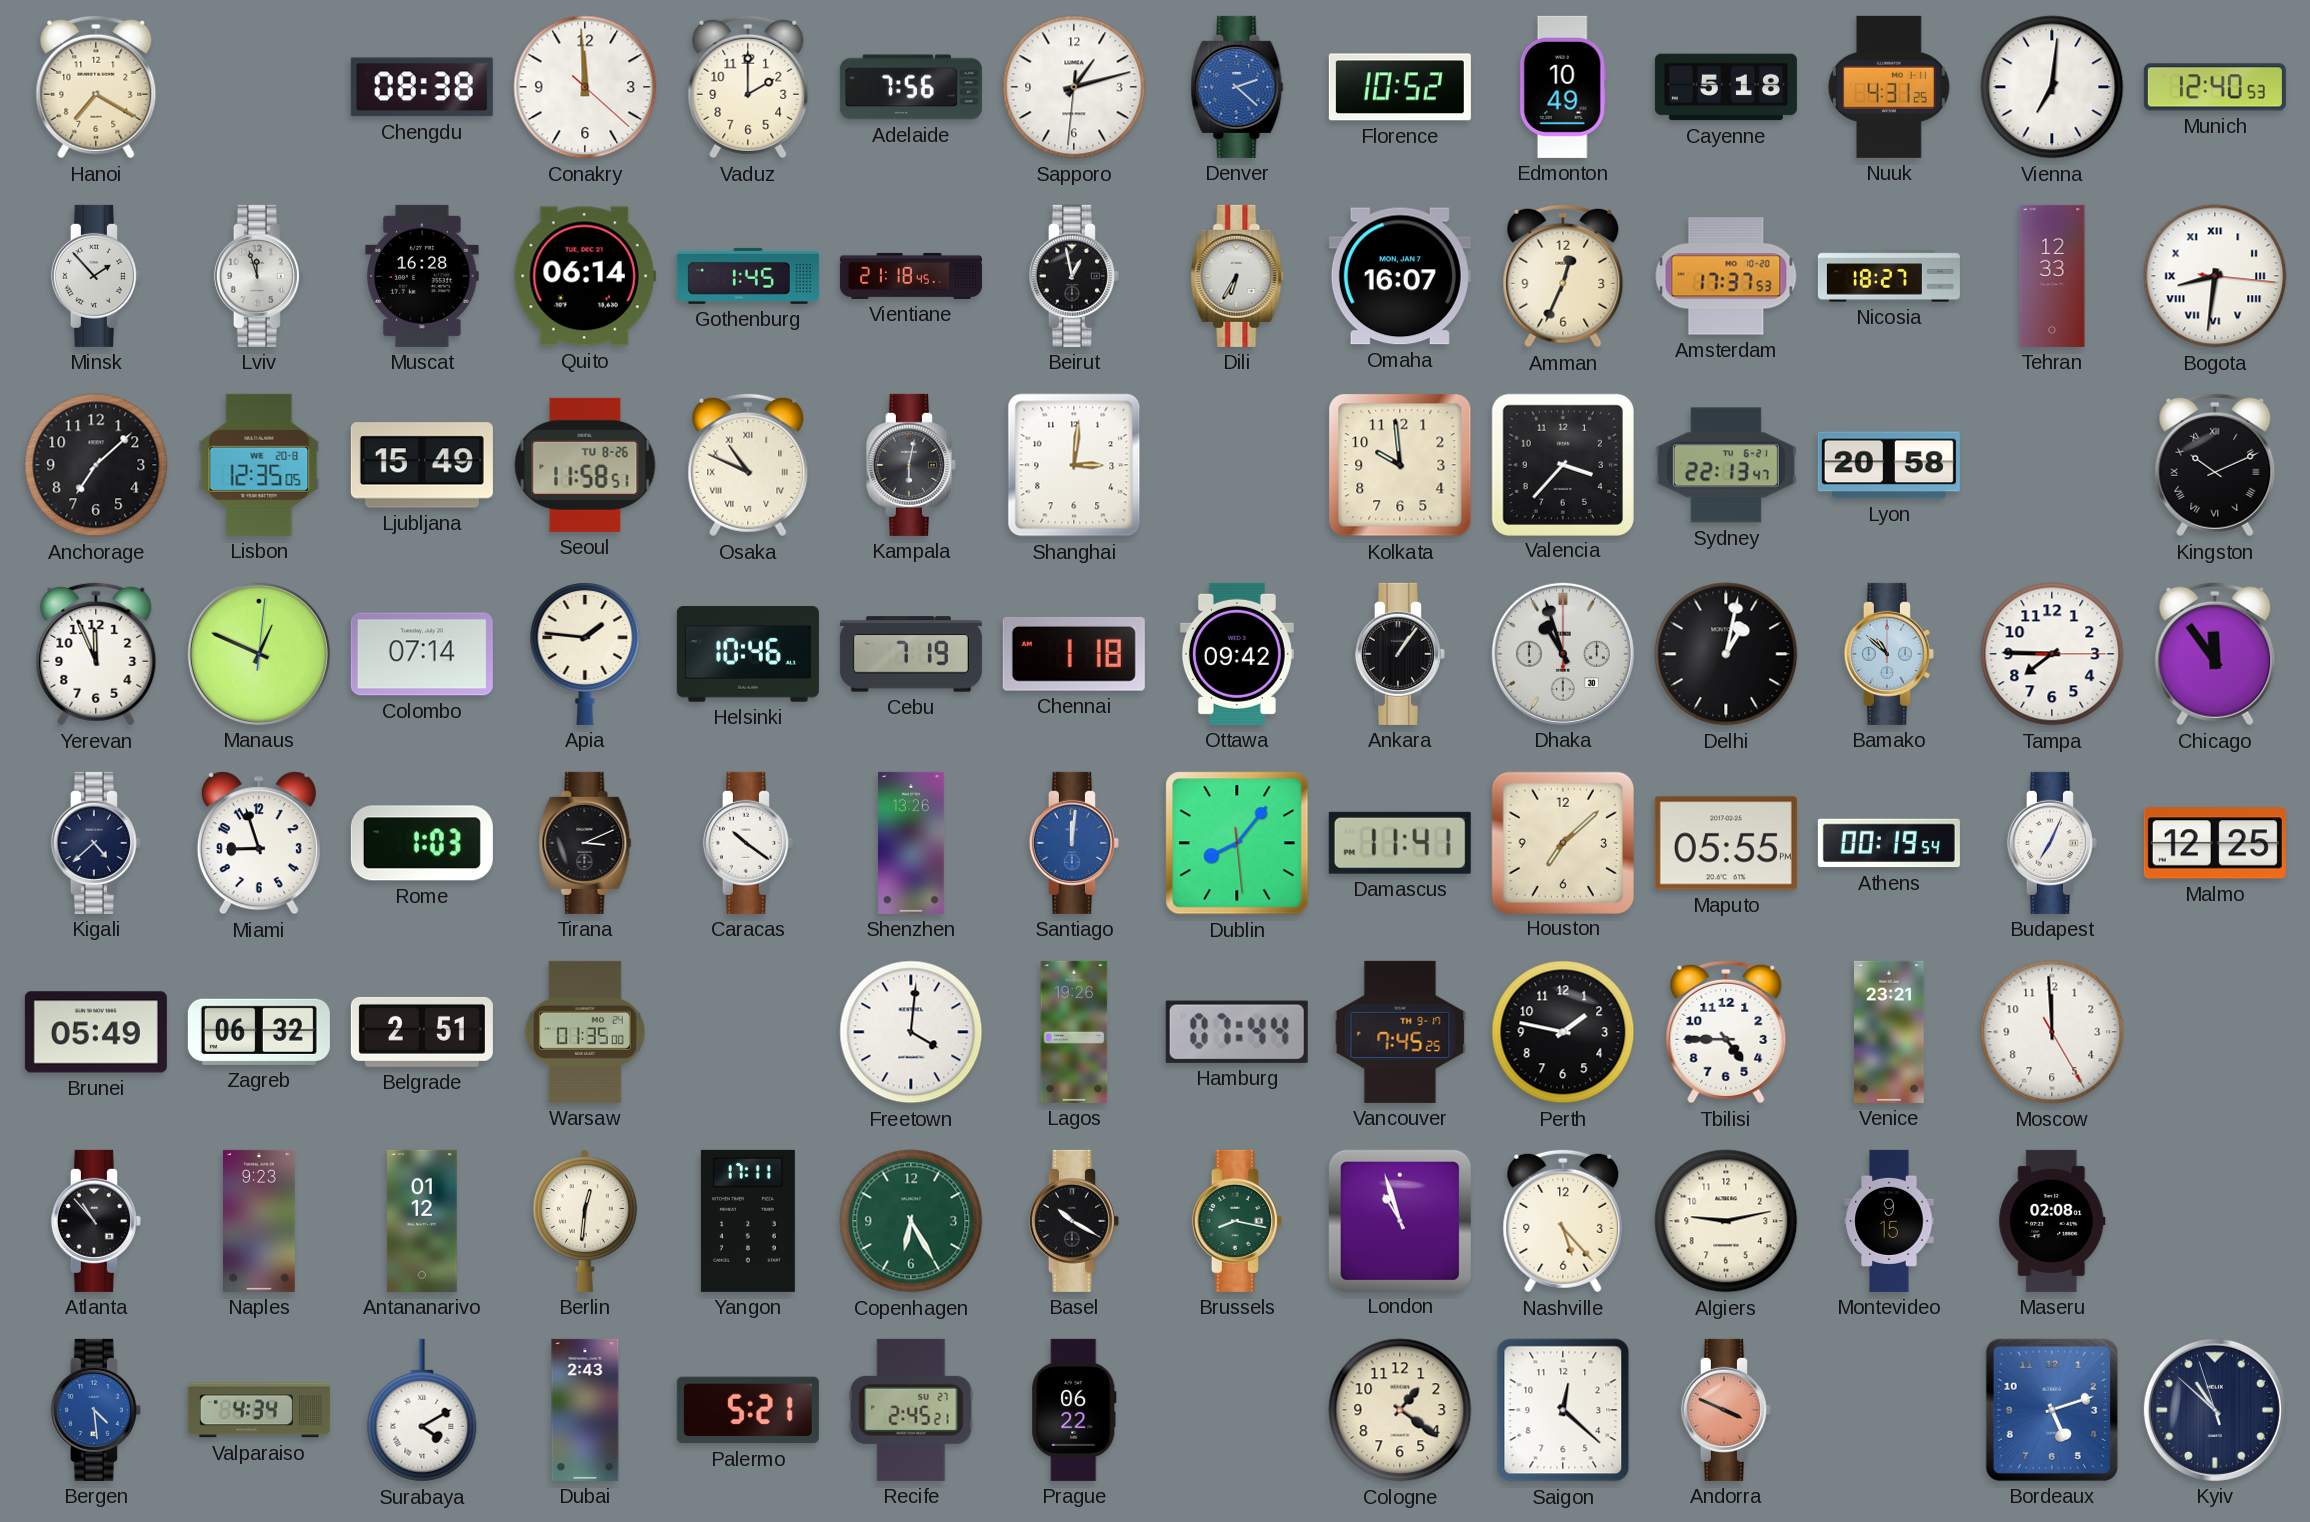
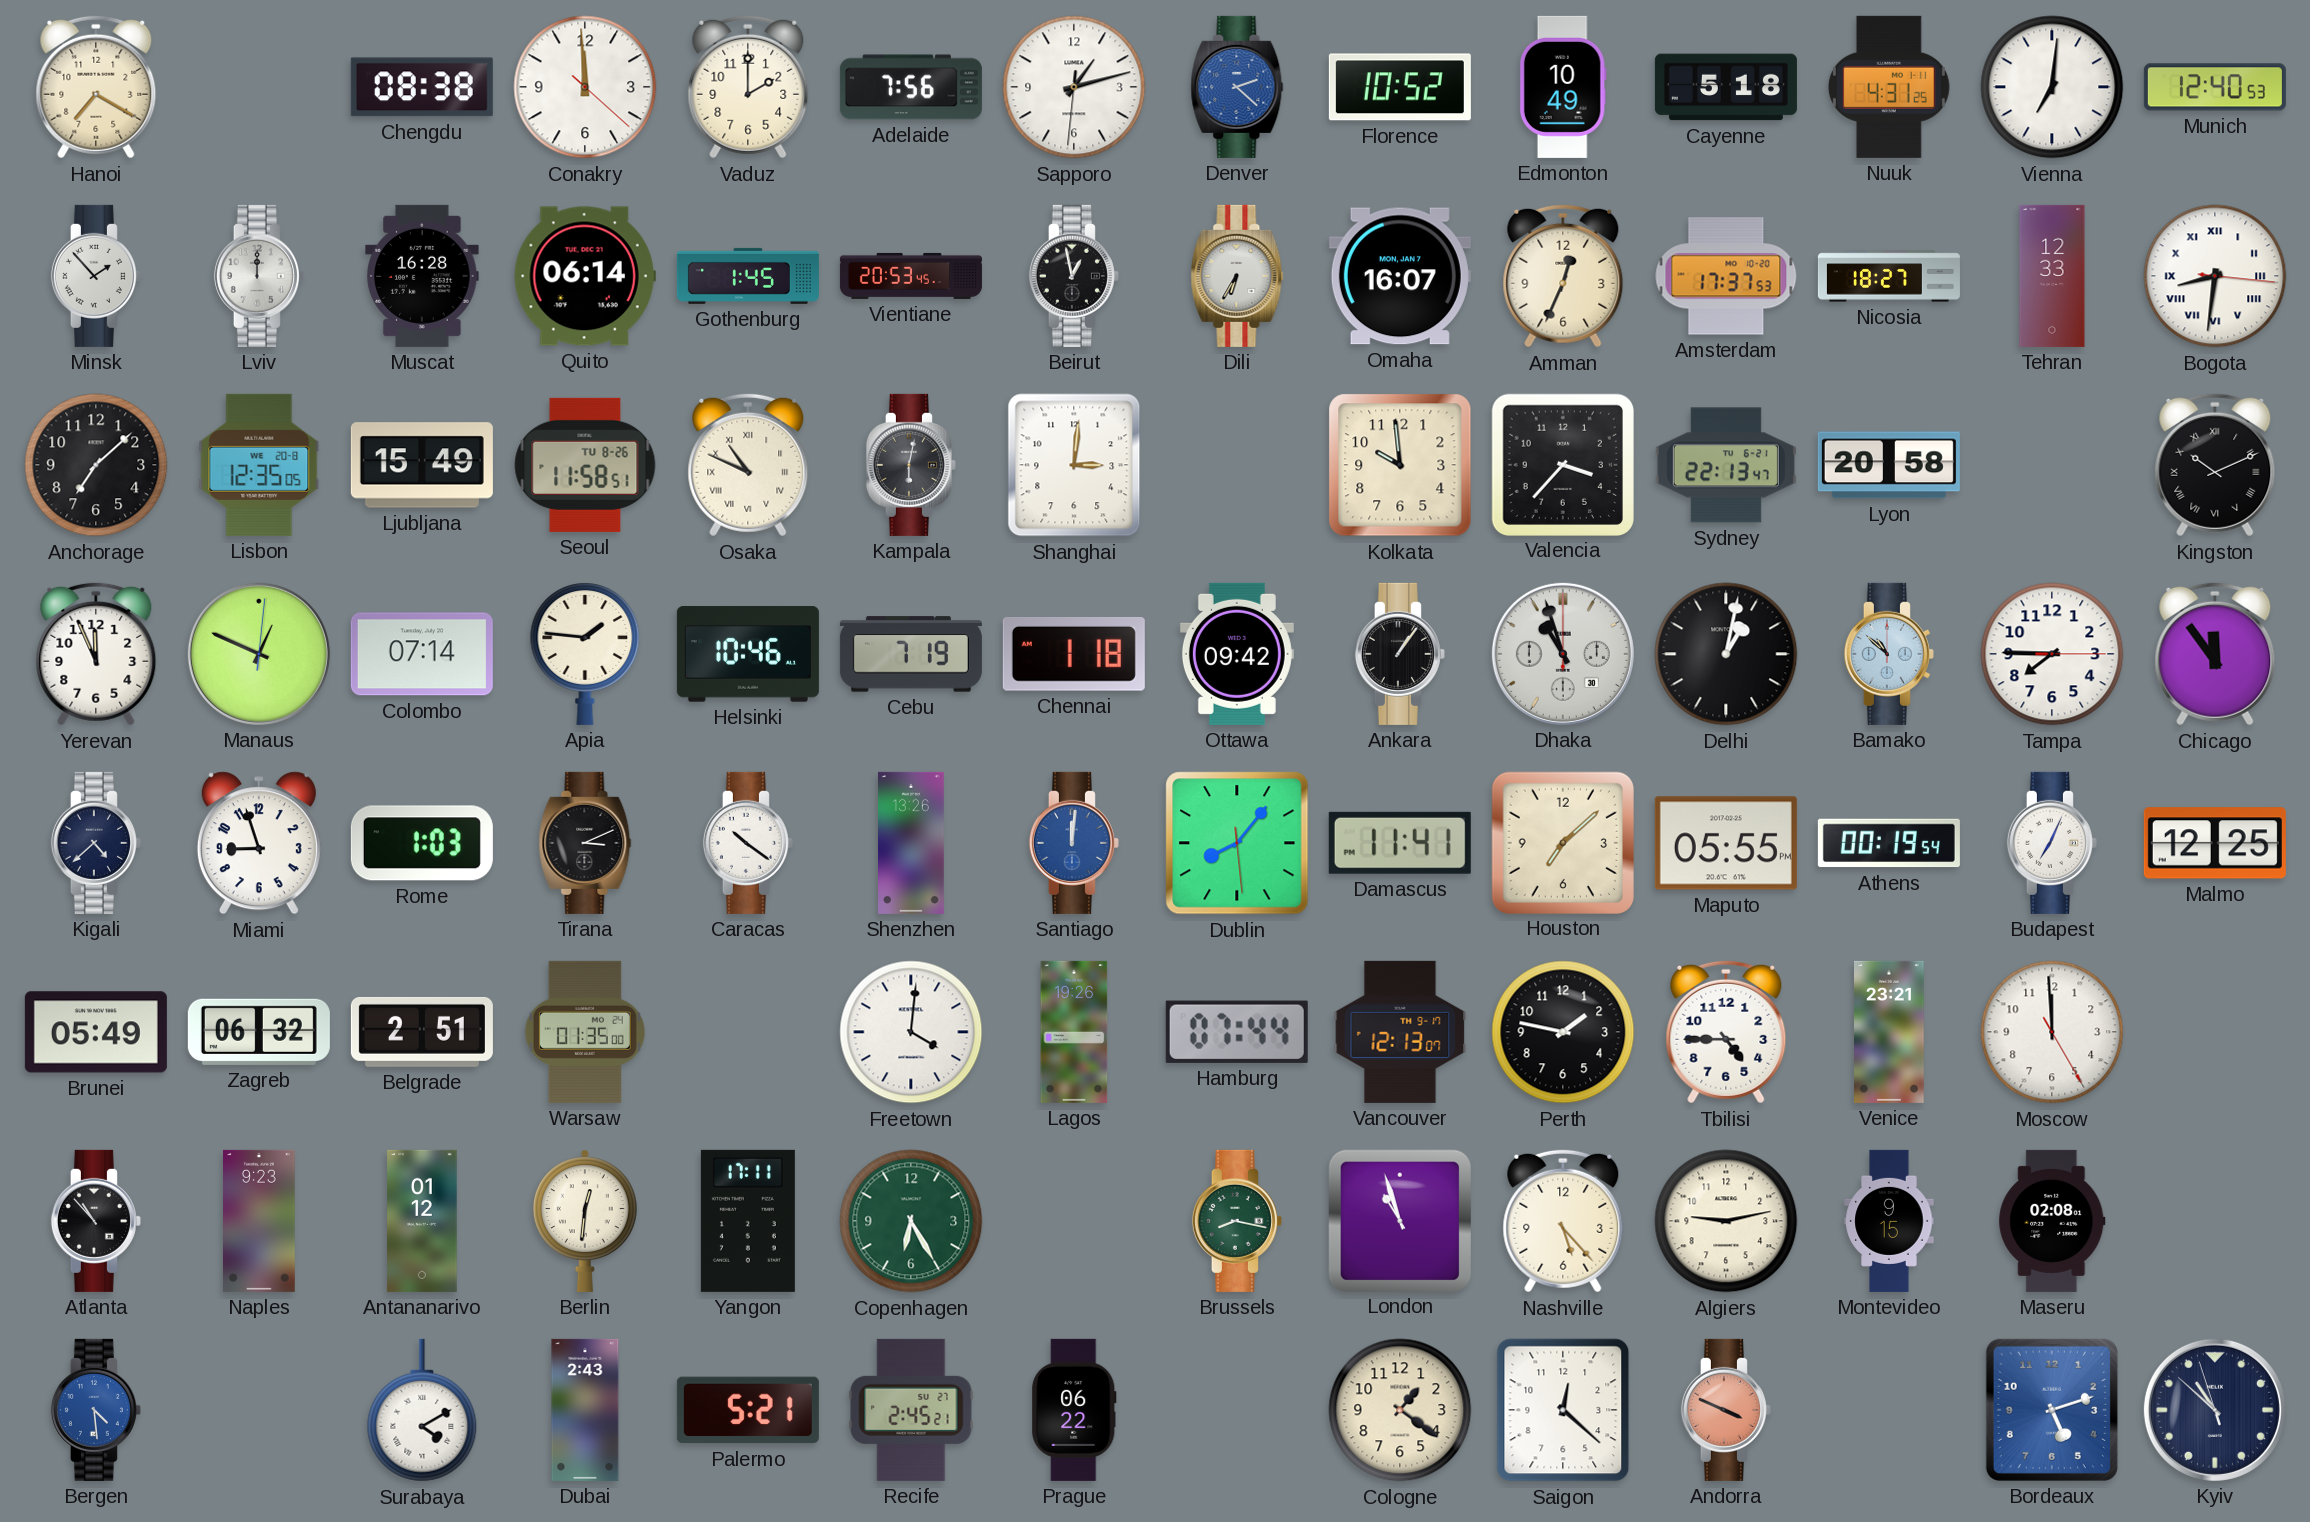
Lviv: 11:57 -> 12:00
Vientiane: 21:18 -> 20:53
Vancouver: 7:45 -> 12:13
Basel: 10:20 -> none
Valparaiso: 4:34 -> none
